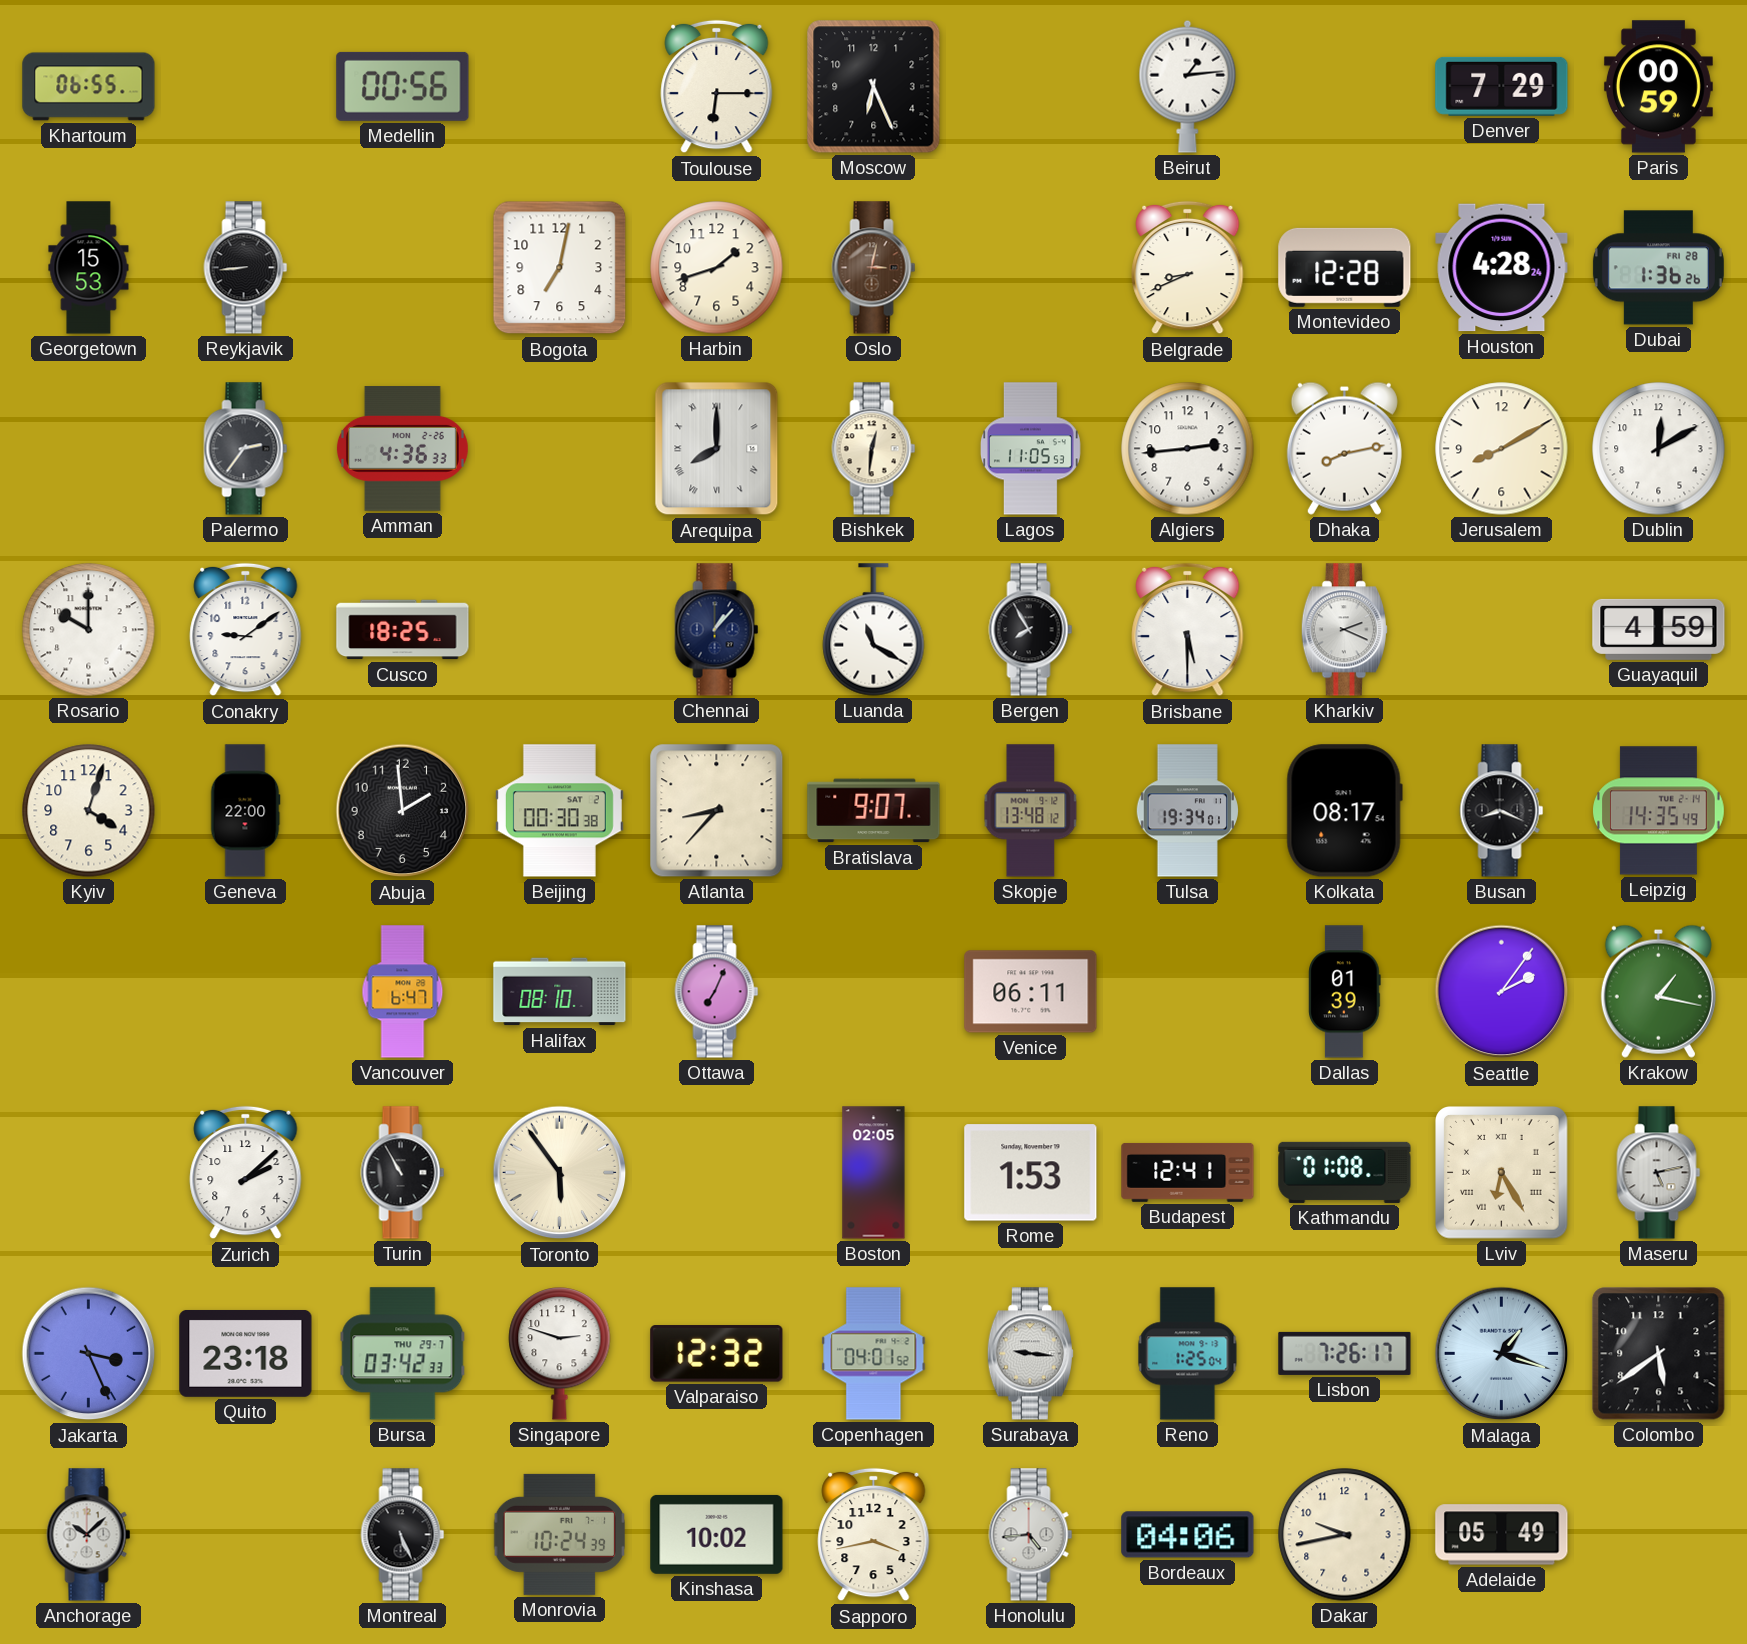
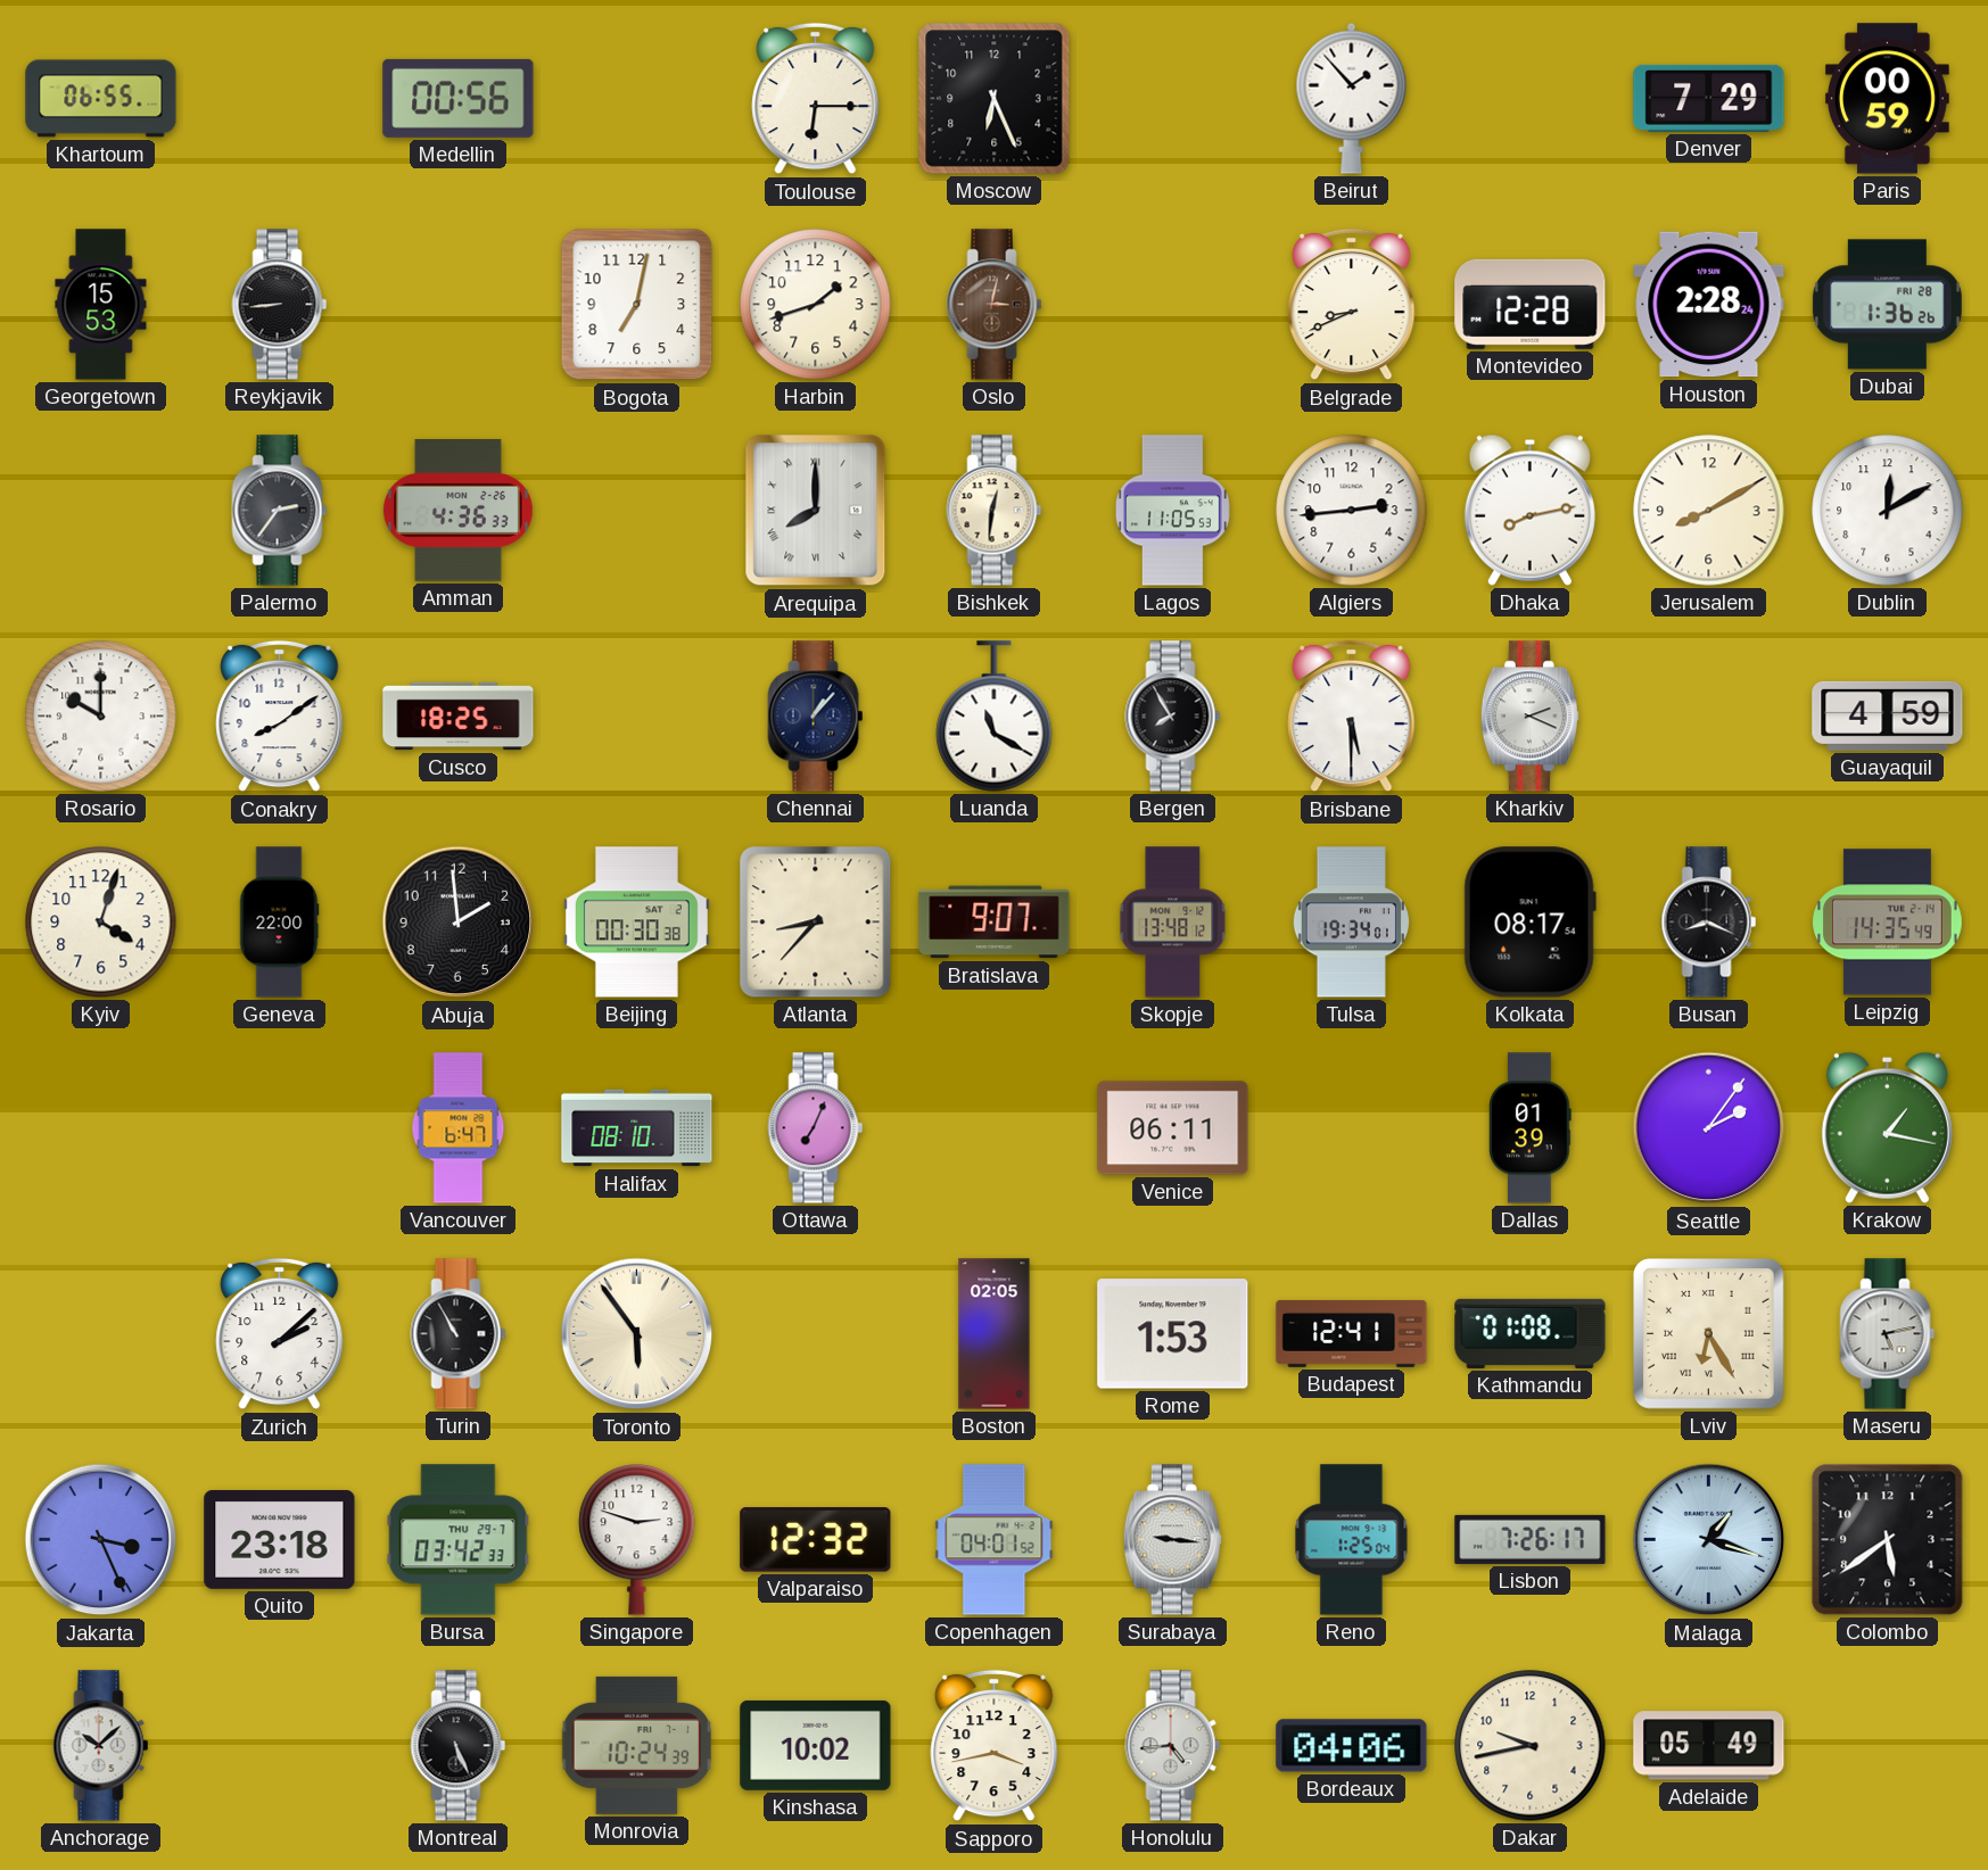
Beirut: 1:14 -> 1:53
Houston: 4:28 -> 2:28
Conakry: 9:09 -> 8:09
